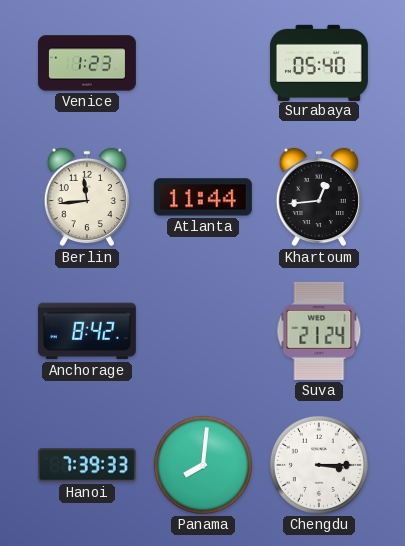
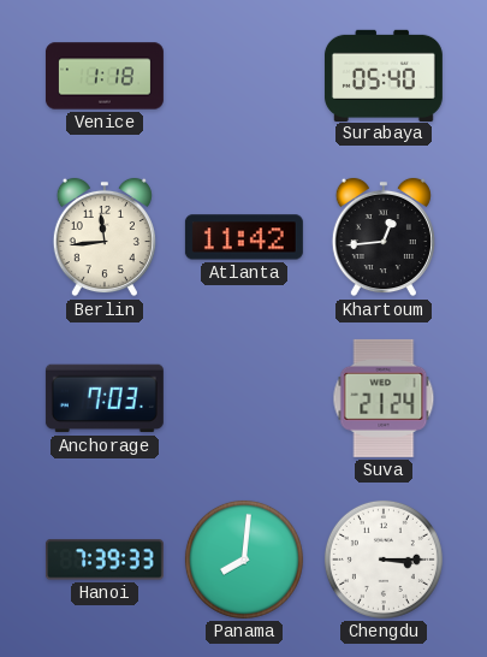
Venice: 1:23 -> 1:18
Atlanta: 11:44 -> 11:42
Anchorage: 8:42 -> 7:03
